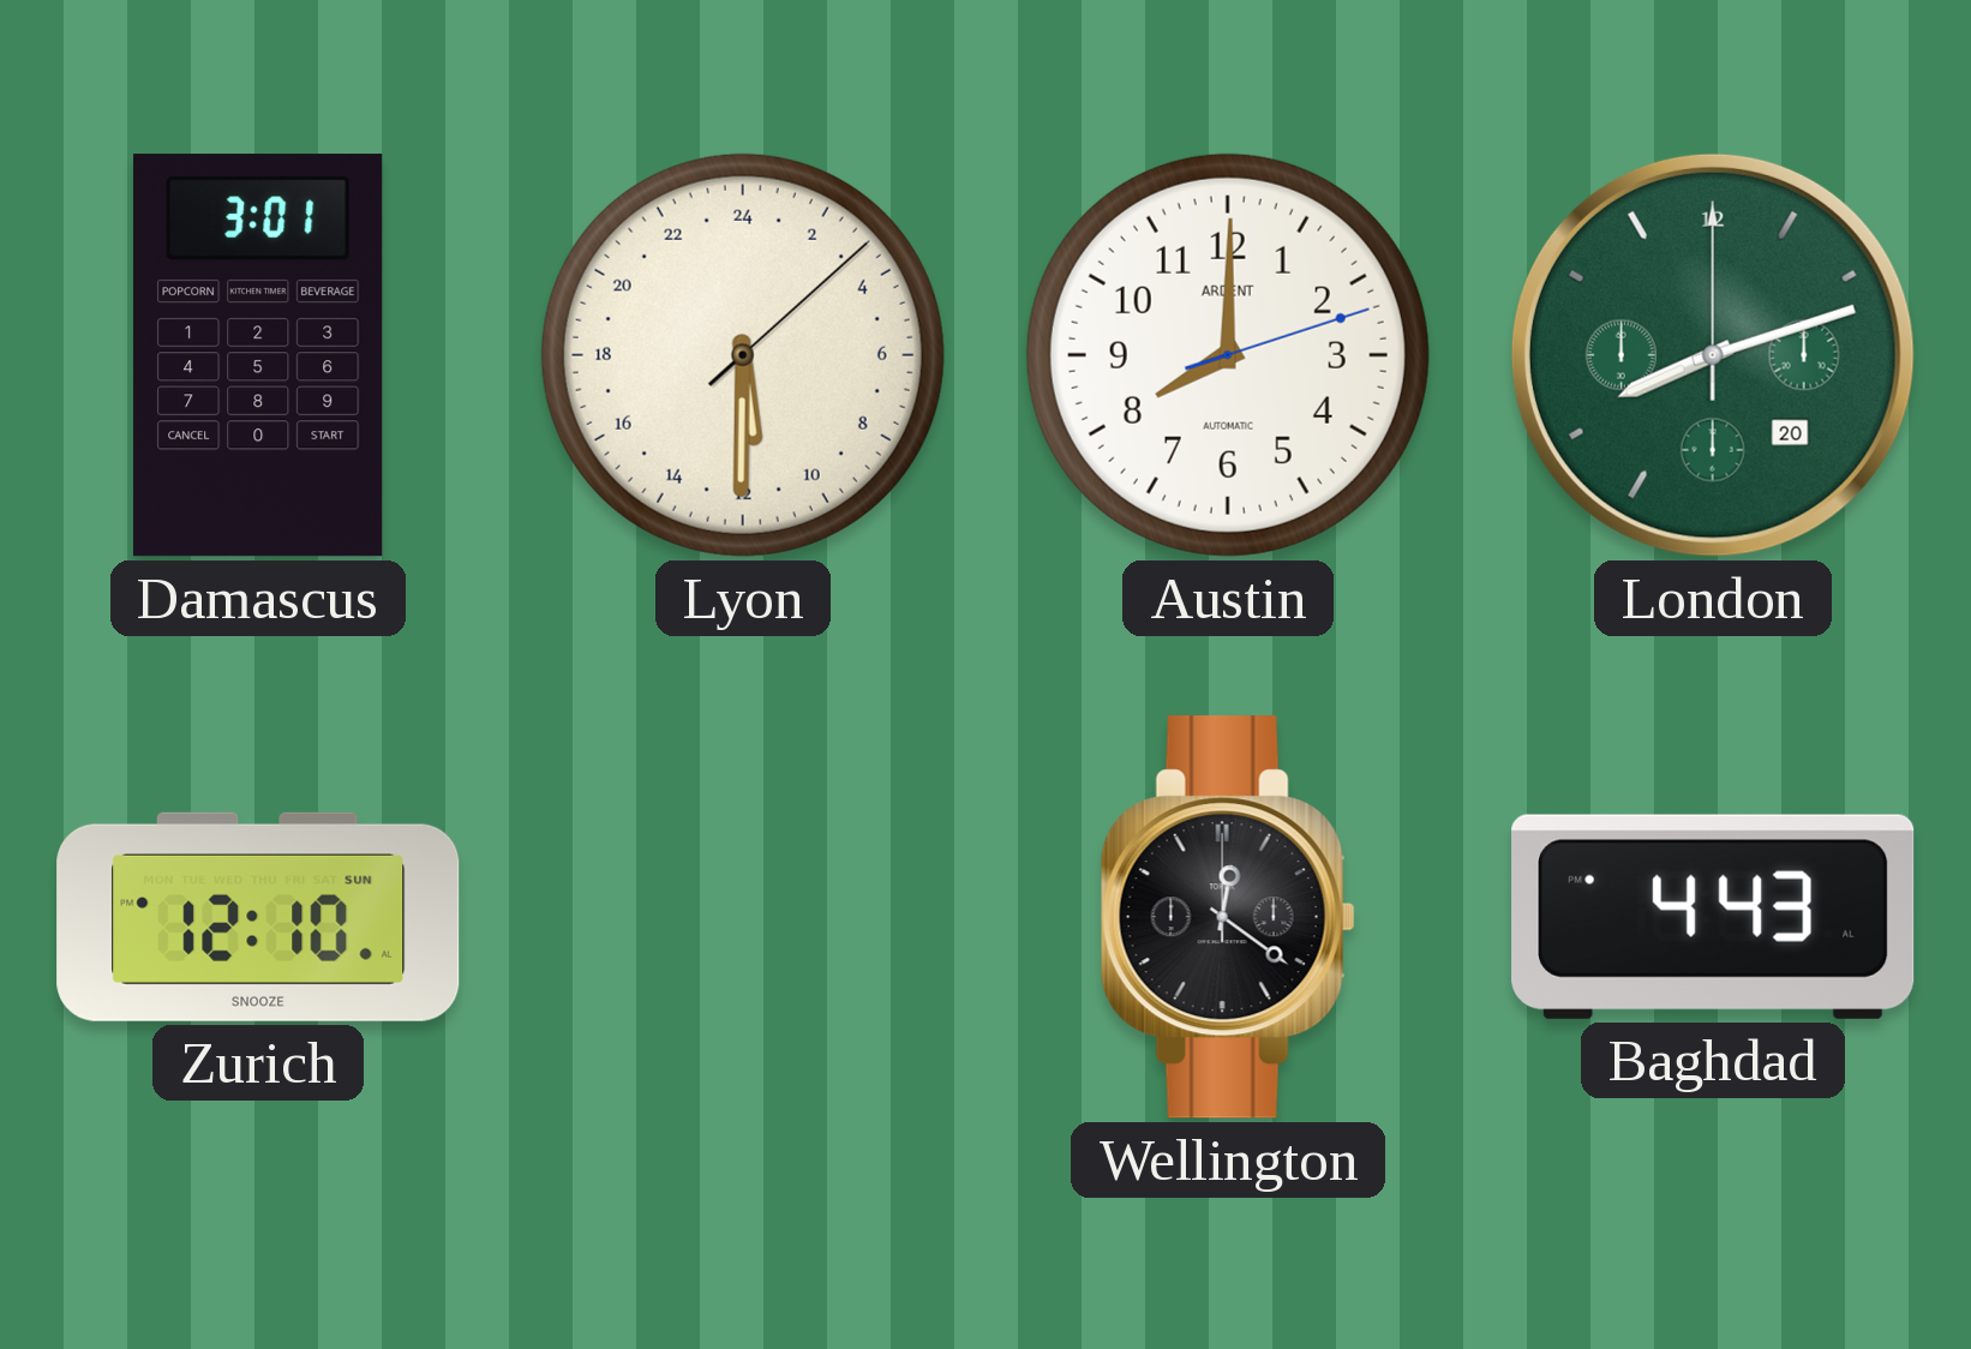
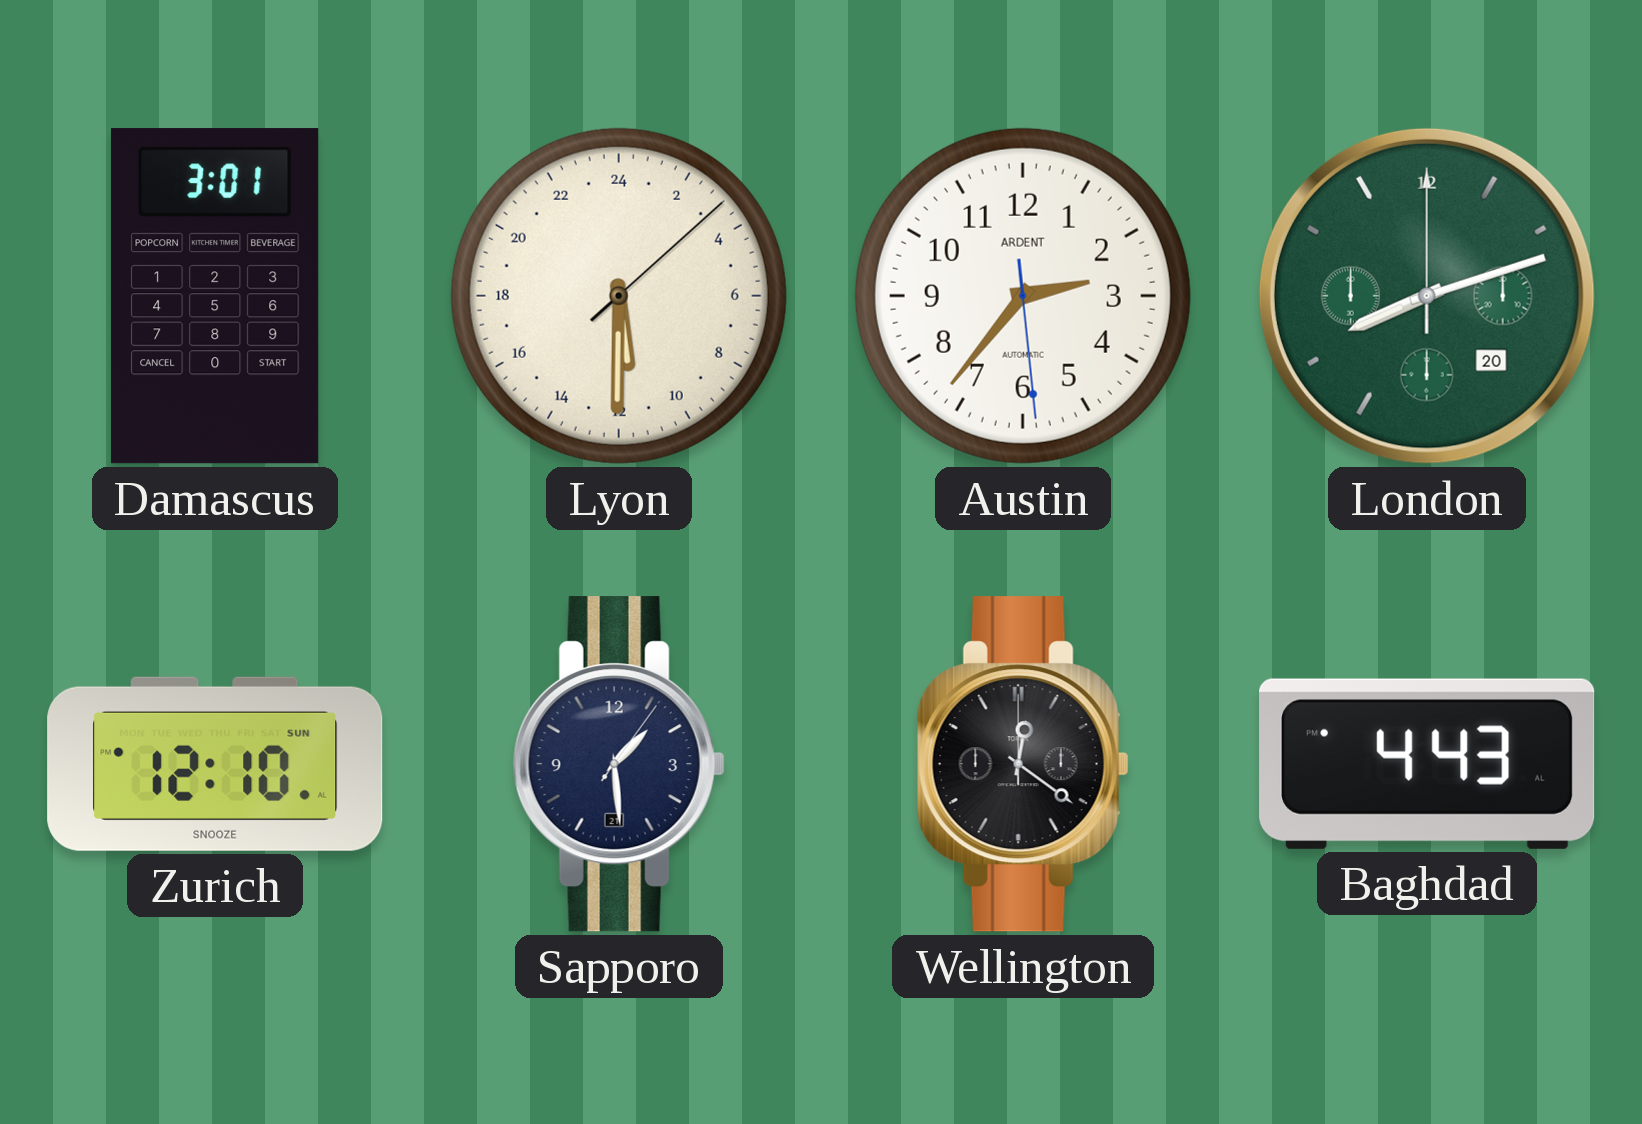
Austin: 8:00 -> 2:36
Sapporo: none -> 1:29
